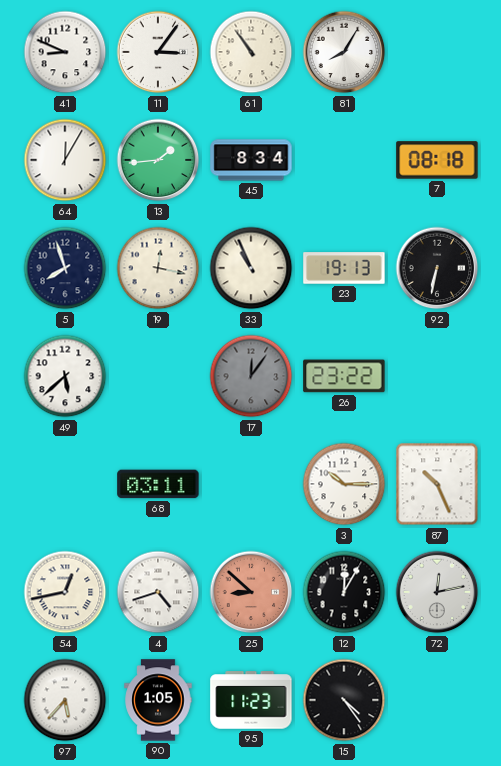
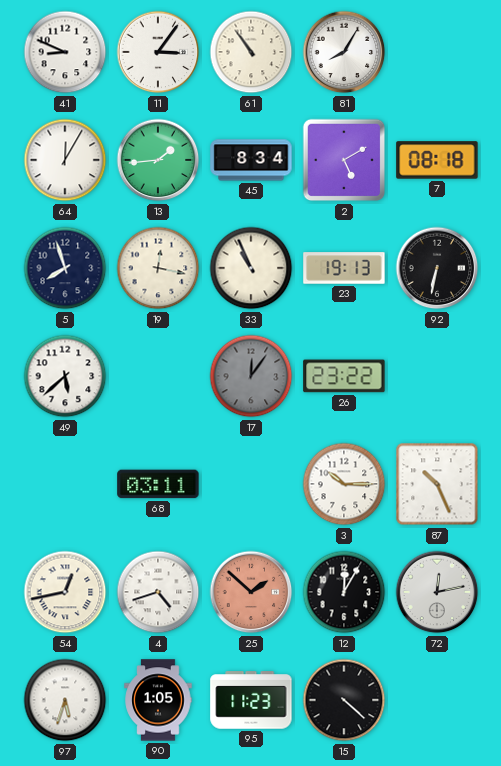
2: none -> 5:10
25: 8:52 -> 1:52
97: 5:37 -> 5:33
15: 4:24 -> 4:22
